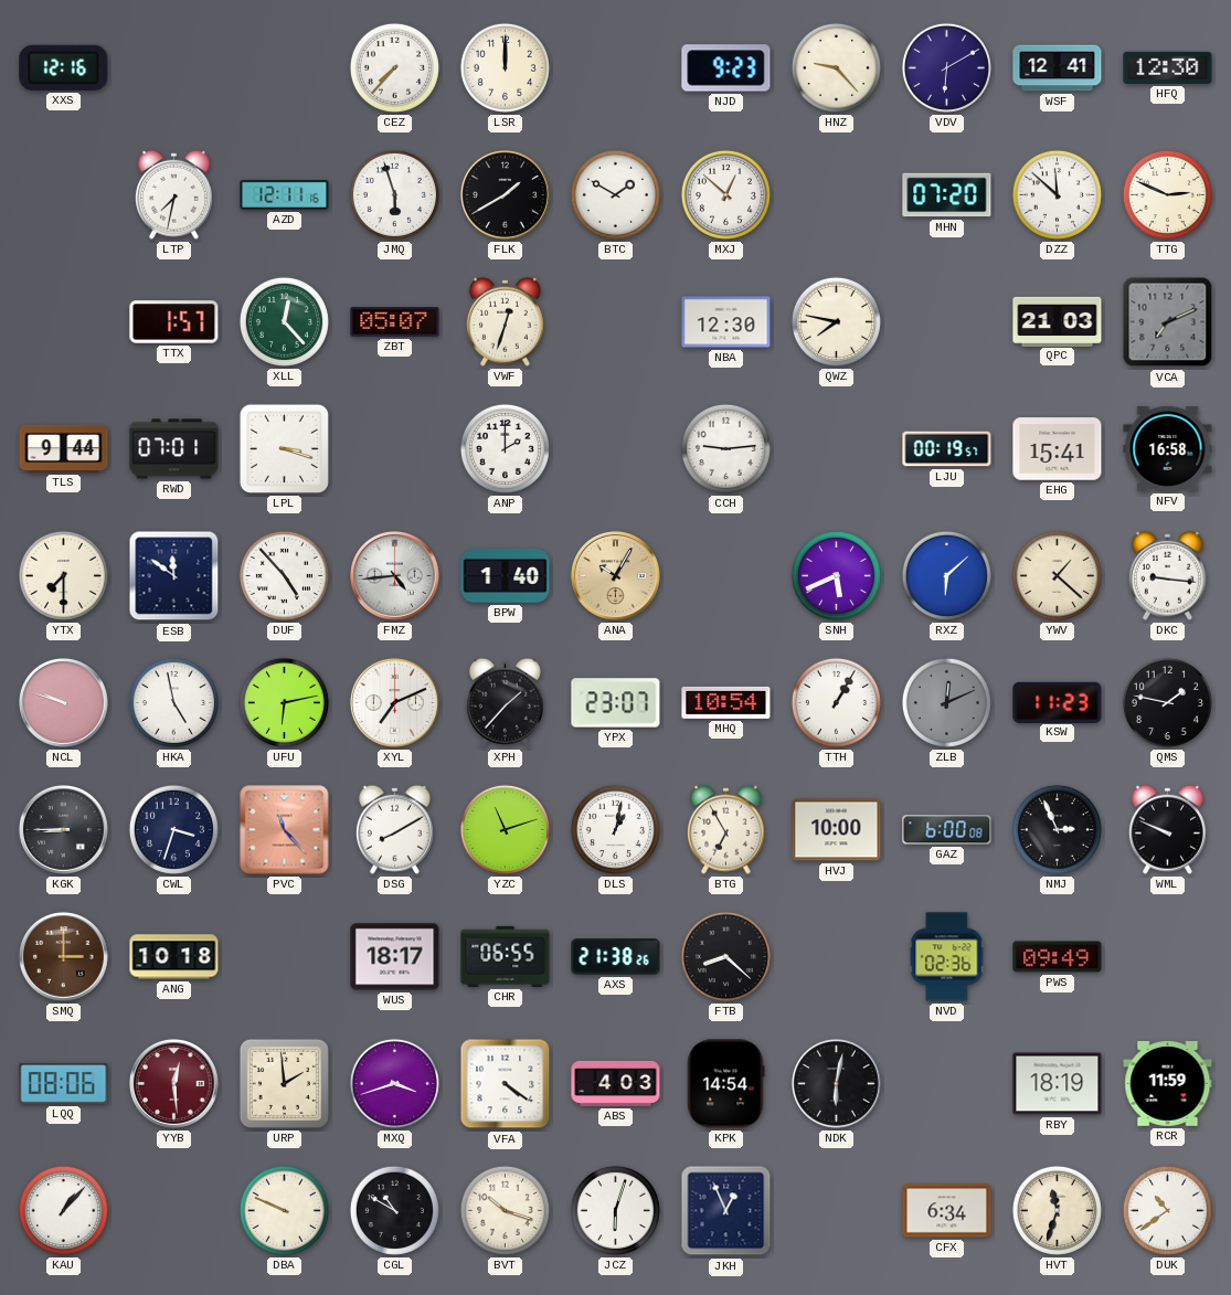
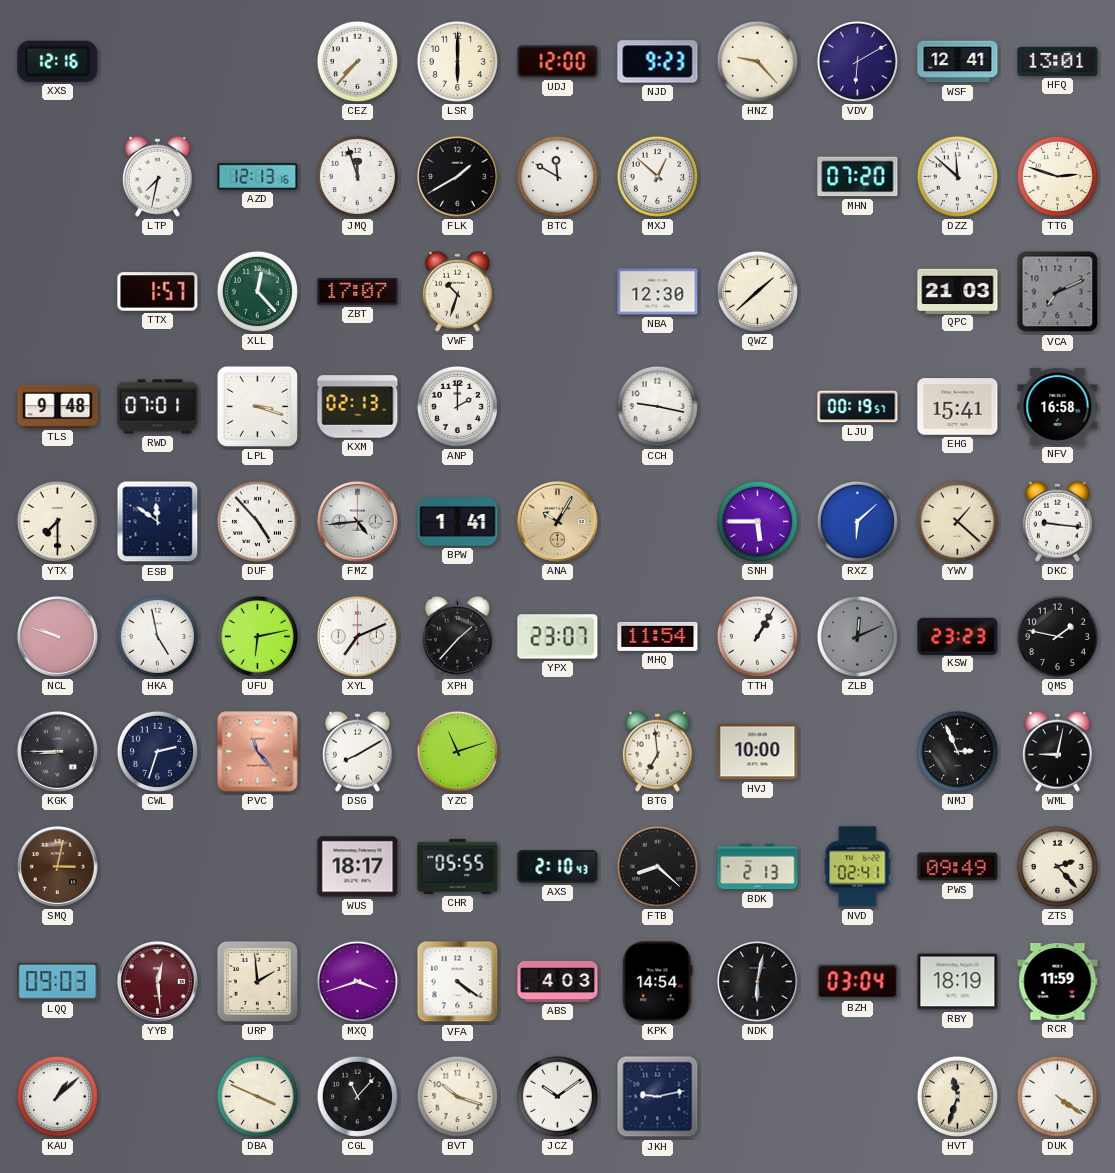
LSR: 12:00 -> 6:00
UDJ: none -> 12:00
HFQ: 12:30 -> 13:01
AZD: 12:11 -> 12:13
JMQ: 5:57 -> 11:57
BTC: 1:50 -> 11:50
TTG: 2:49 -> 2:48
ZBT: 05:07 -> 17:07
VWF: 12:33 -> 10:33
QWZ: 7:47 -> 1:38
TLS: 9:44 -> 9:48
KXM: none -> 02:13
CCH: 9:14 -> 9:17
BPW: 1:40 -> 1:41
SNH: 5:41 -> 5:45
MHQ: 10:54 -> 11:54
KSW: 11:23 -> 23:23
CWL: 3:33 -> 2:33
DLS: 1:02 -> none
BTG: 6:55 -> 6:59
GAZ: 6:00 -> none
WML: 9:49 -> 9:02
SMQ: 3:00 -> 3:02
ANG: 10:18 -> none
CHR: 06:55 -> 05:55
AXS: 21:38 -> 2:10
BDK: none -> 2:13
NVD: 02:36 -> 02:41
ZTS: none -> 2:23
LQQ: 08:06 -> 09:03
BZH: none -> 03:04
KAU: 1:07 -> 1:08
DBA: 9:49 -> 3:49
CGL: 10:50 -> 11:07
JCZ: 6:03 -> 10:09
JKH: 12:56 -> 9:13
CFX: 6:34 -> none
DUK: 10:39 -> 4:21
